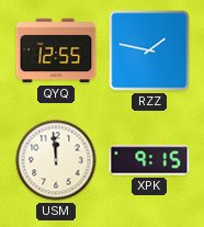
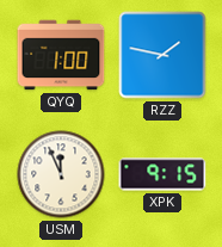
QYQ: 12:55 -> 1:00
USM: 11:59 -> 11:56
